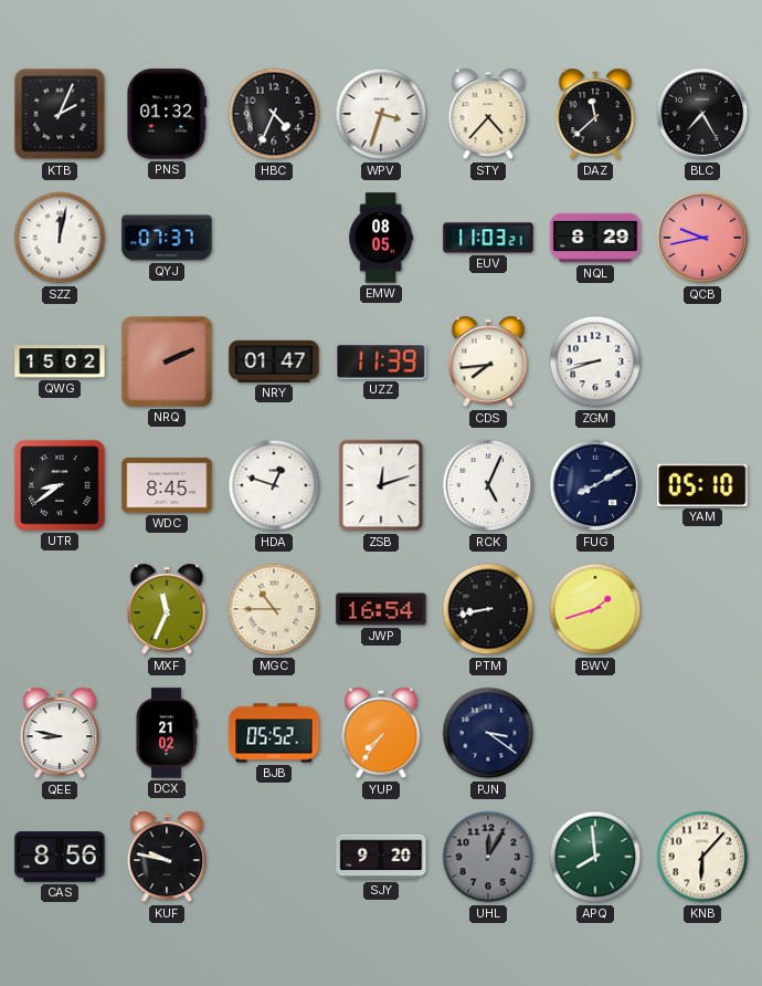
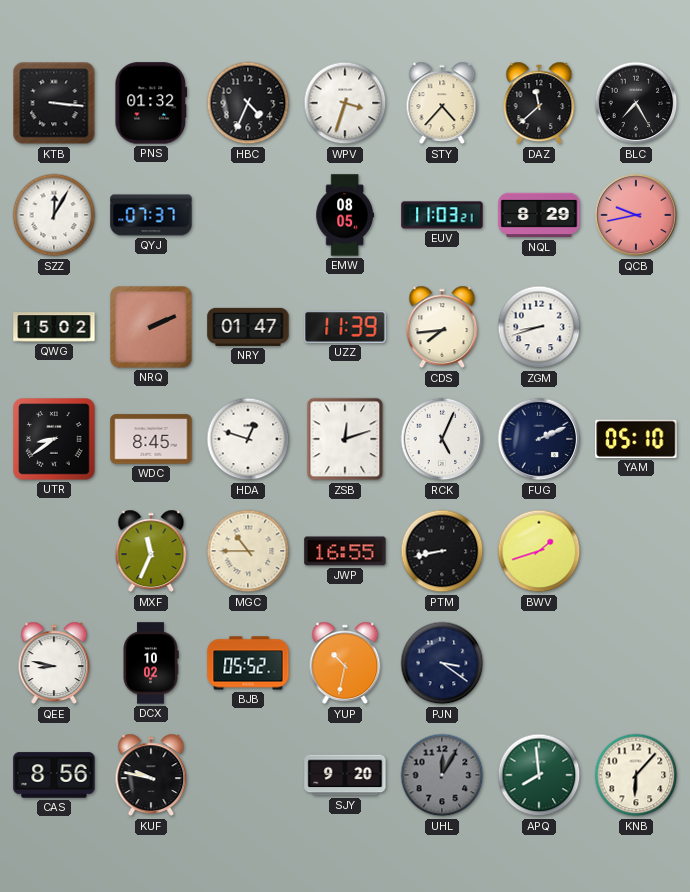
KTB: 2:04 -> 3:16
SZZ: 12:02 -> 12:05
FUG: 8:10 -> 2:11
JWP: 16:54 -> 16:55
DCX: 21:02 -> 10:02
YUP: 7:36 -> 10:32
